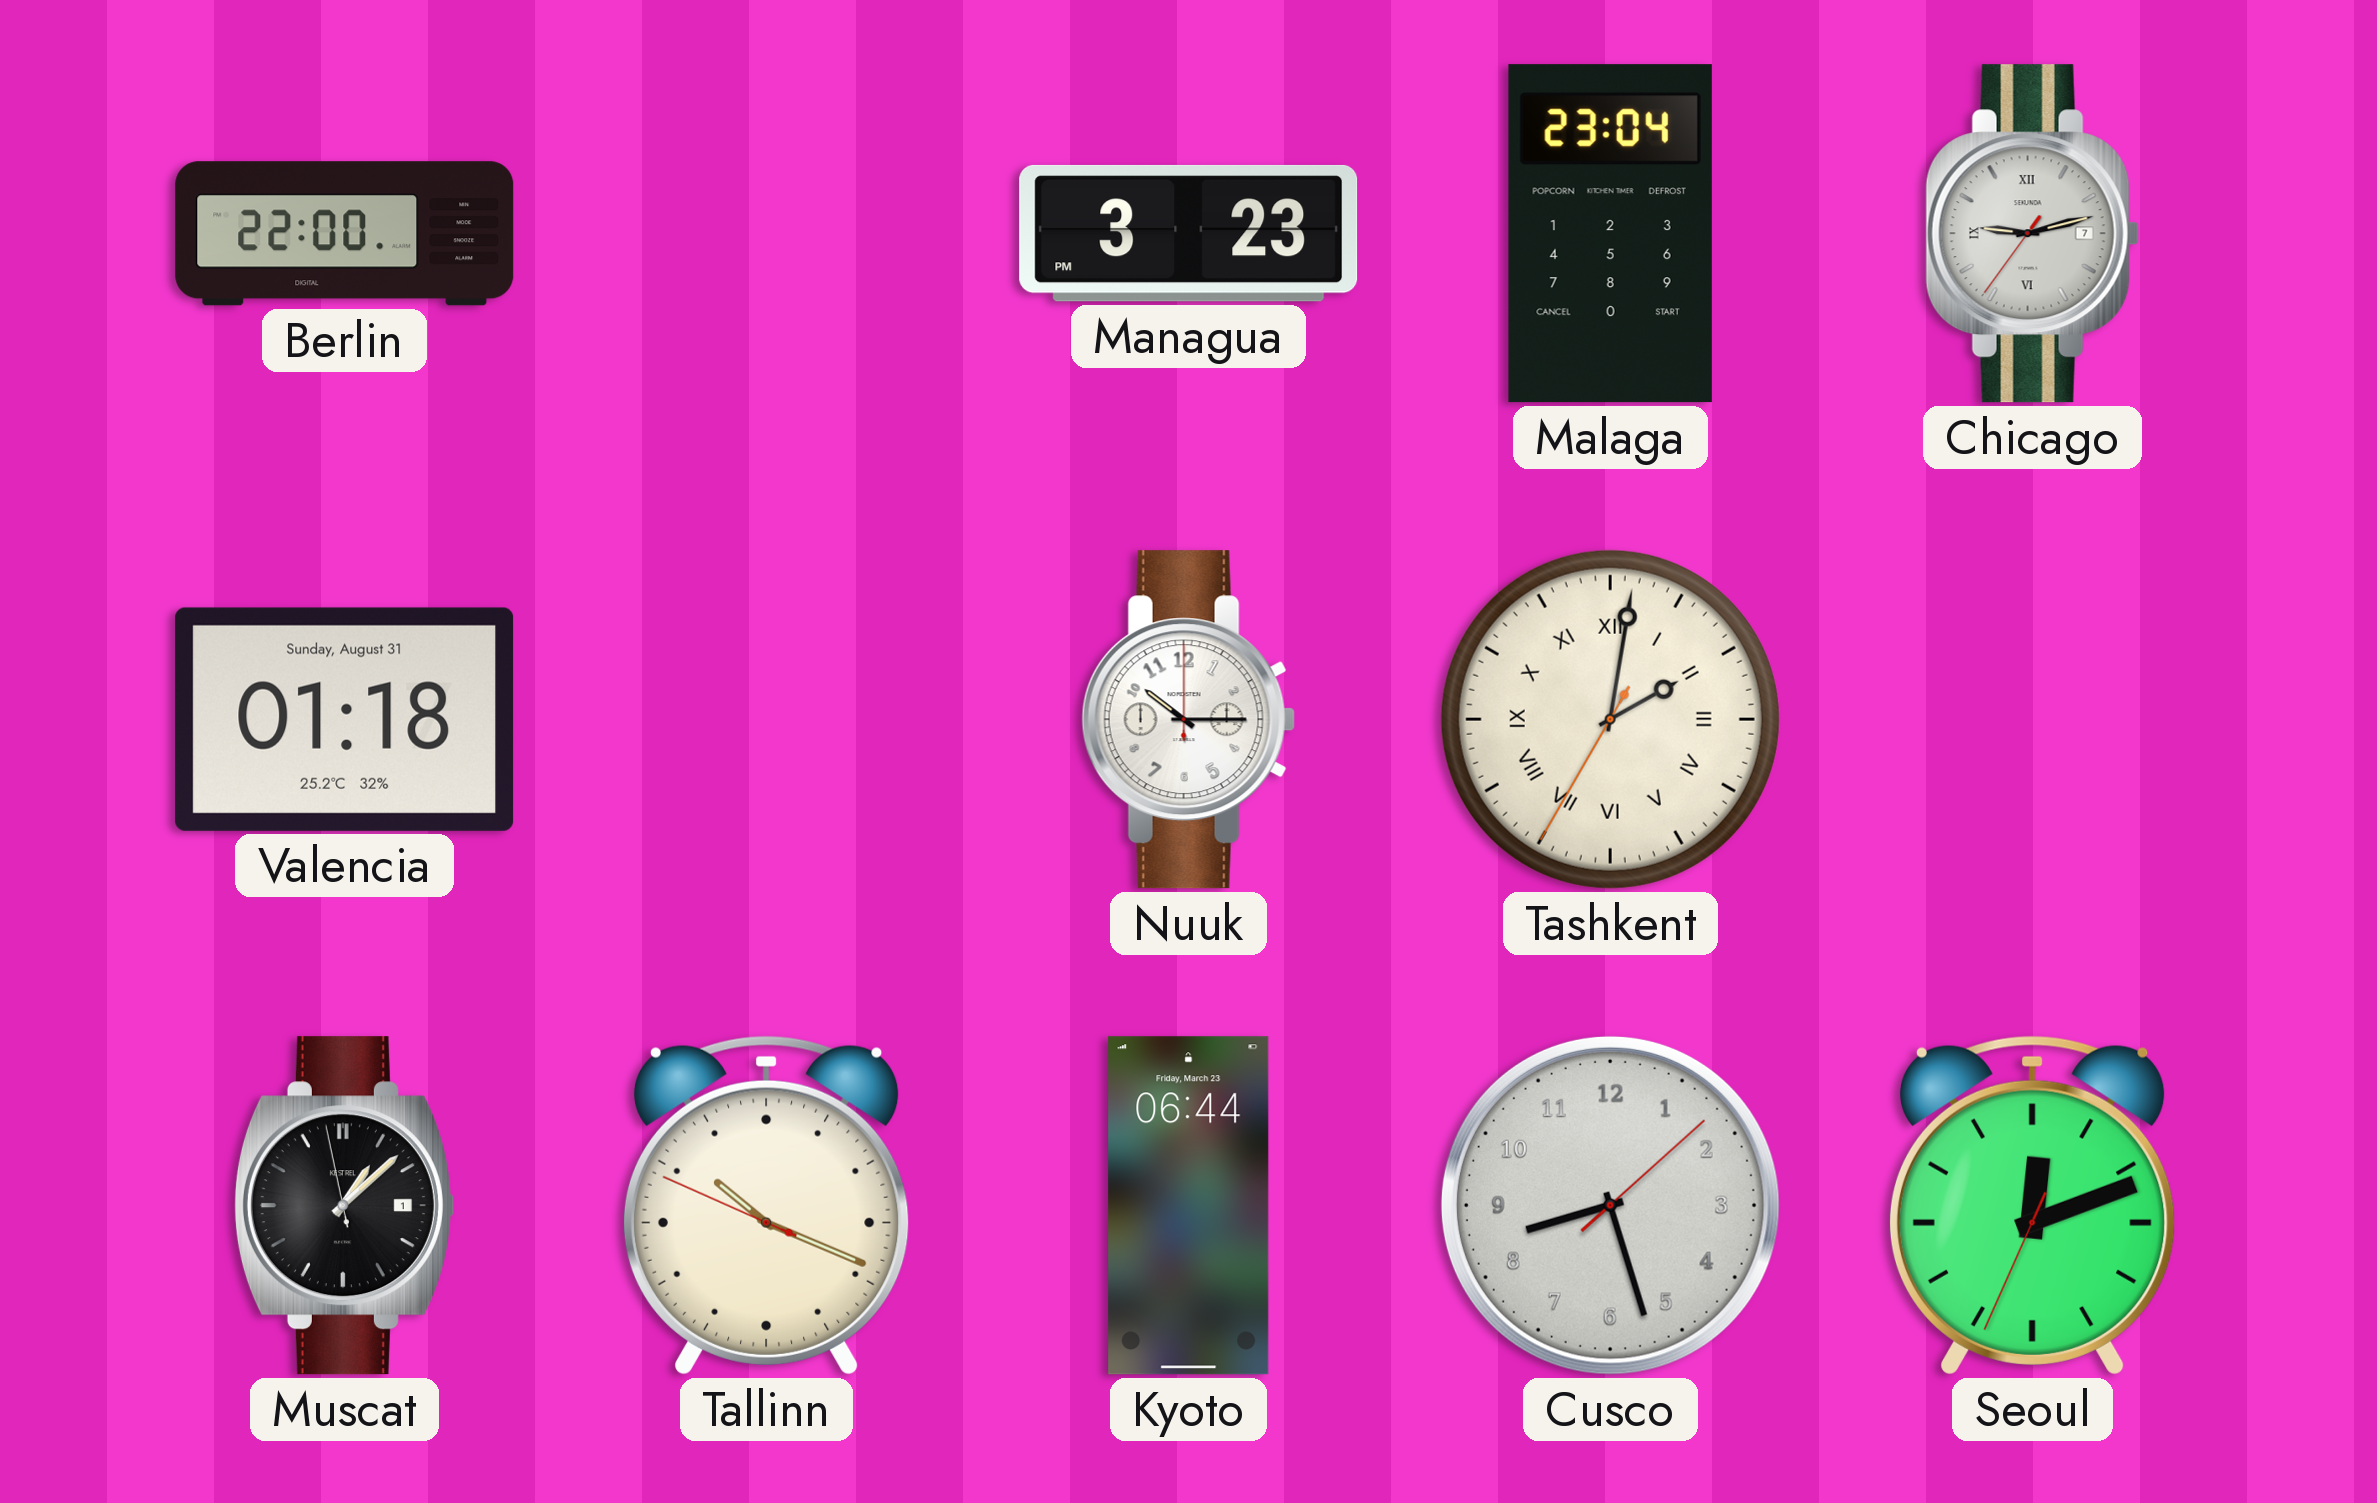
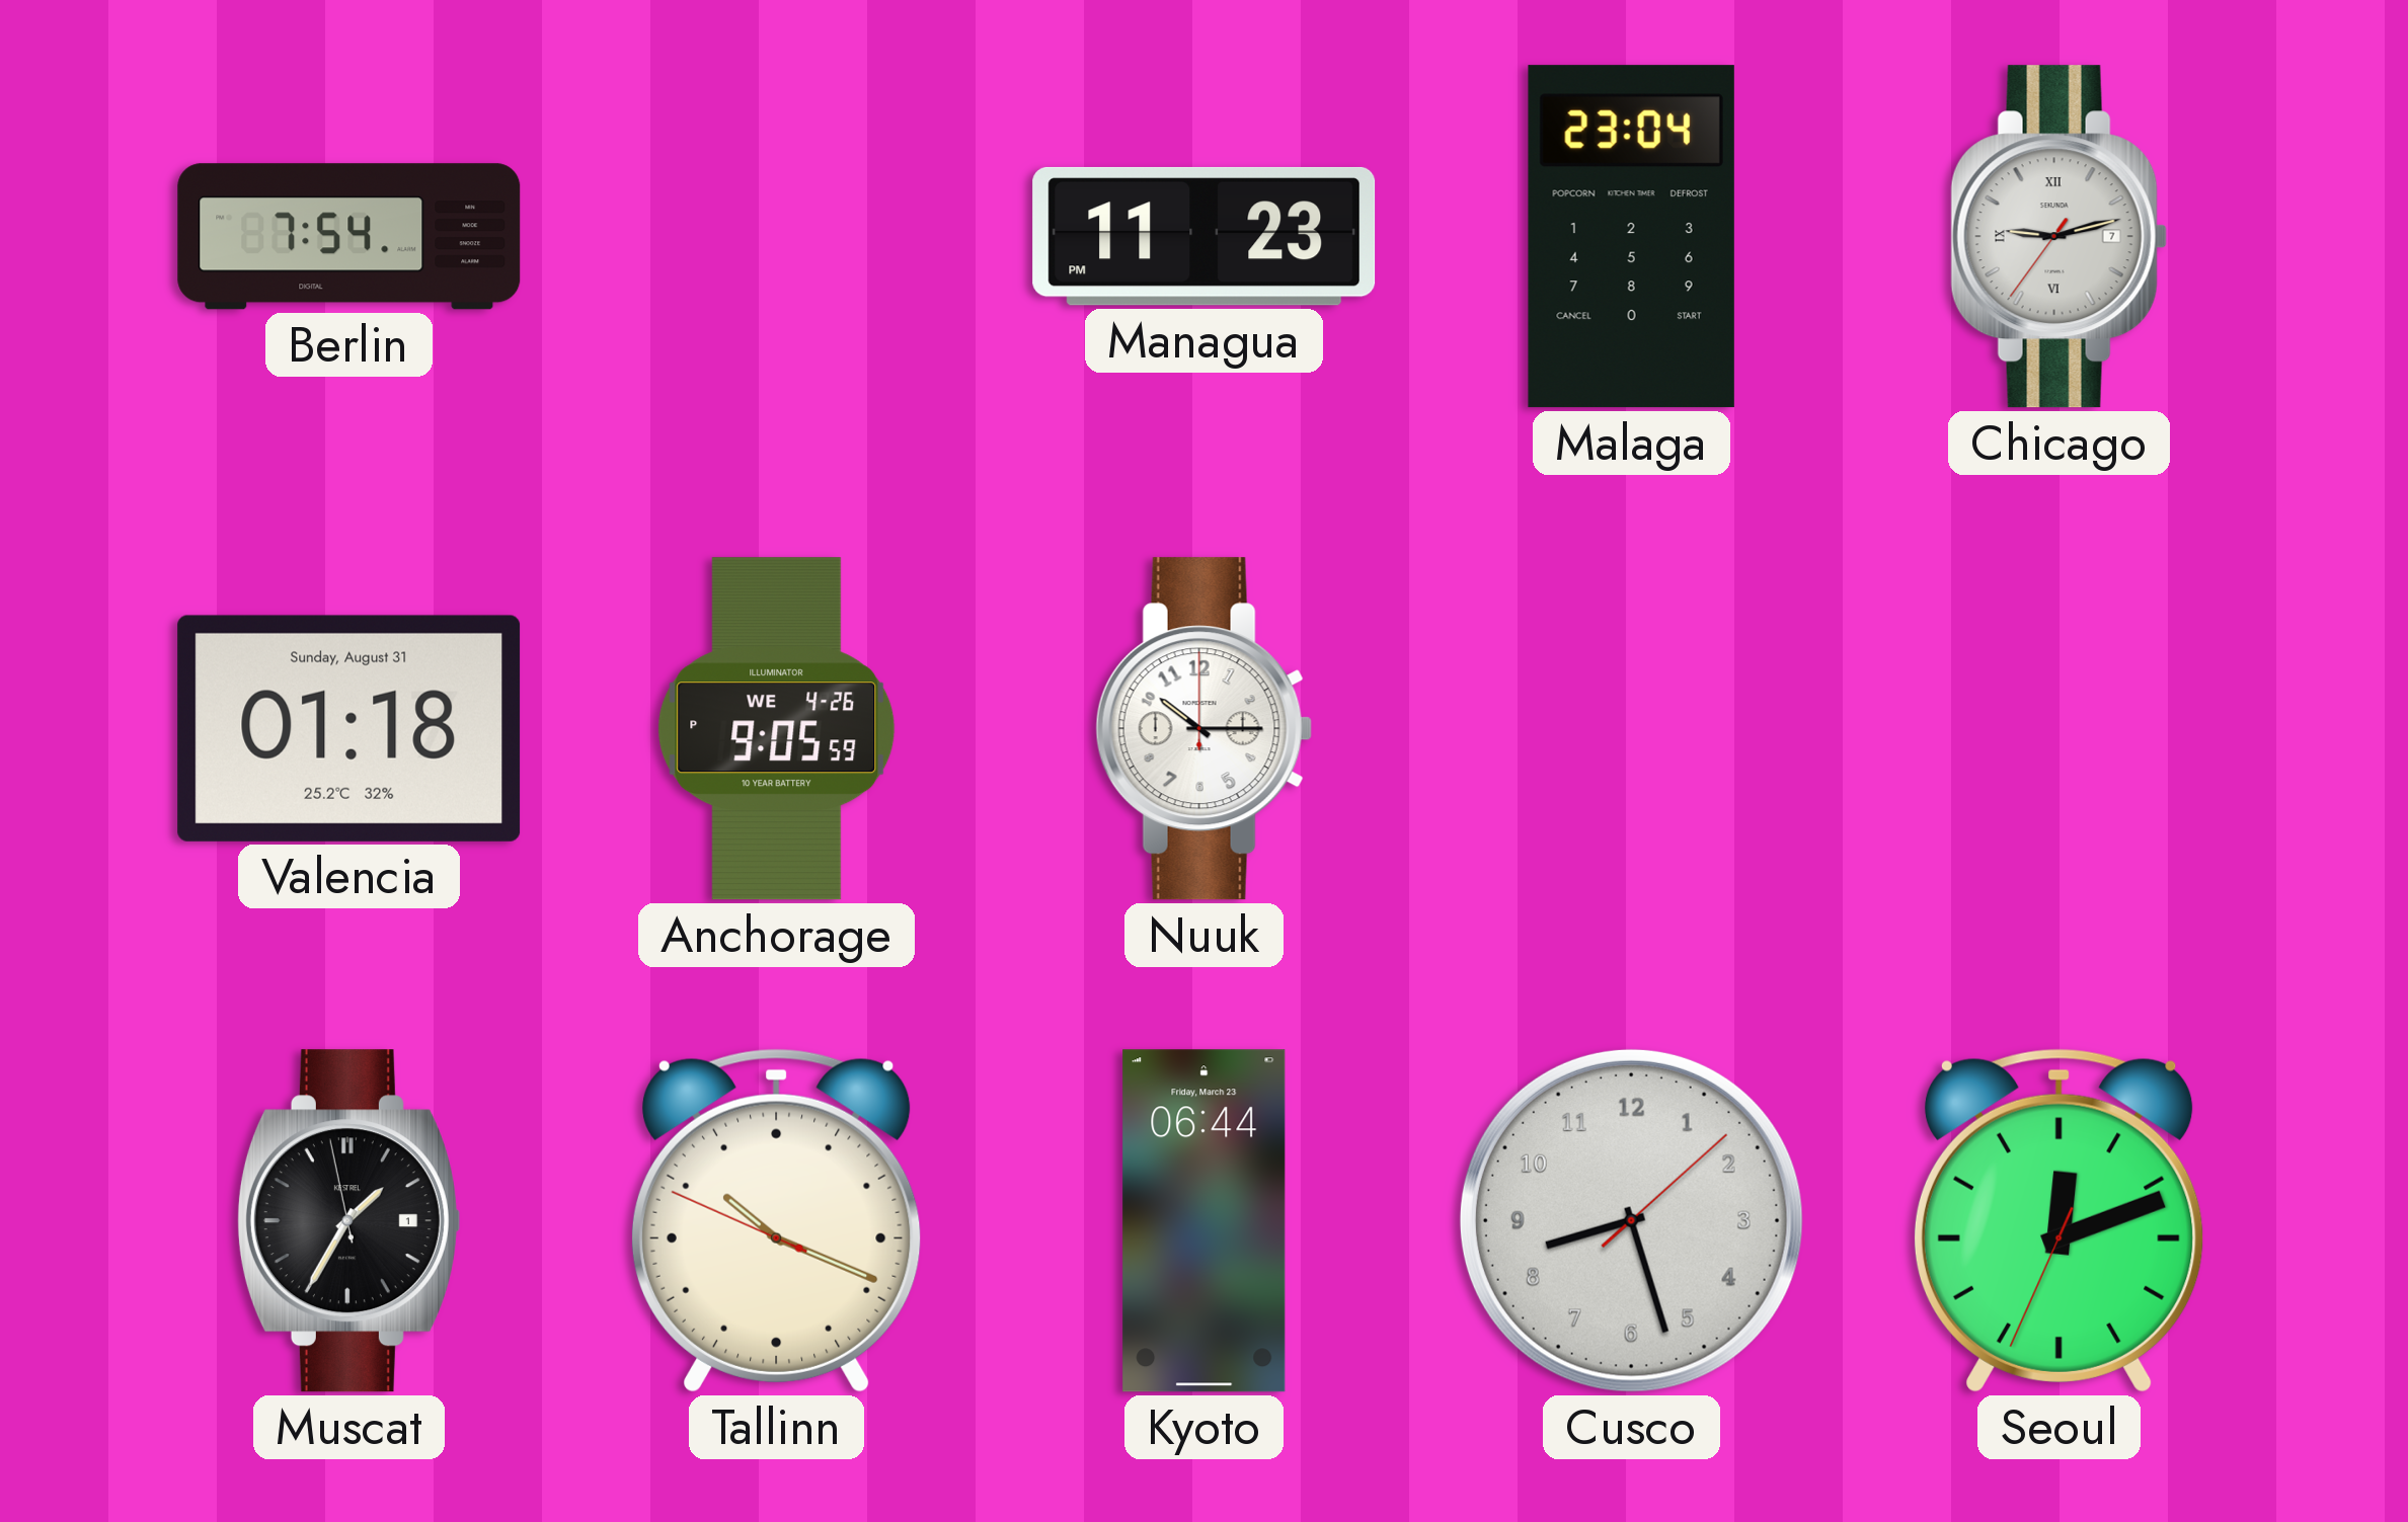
Berlin: 22:00 -> 7:54
Managua: 3:23 -> 11:23
Anchorage: none -> 9:05
Tashkent: 2:01 -> none
Muscat: 1:07 -> 1:34
